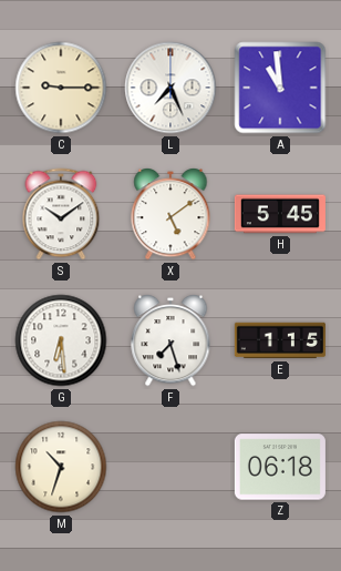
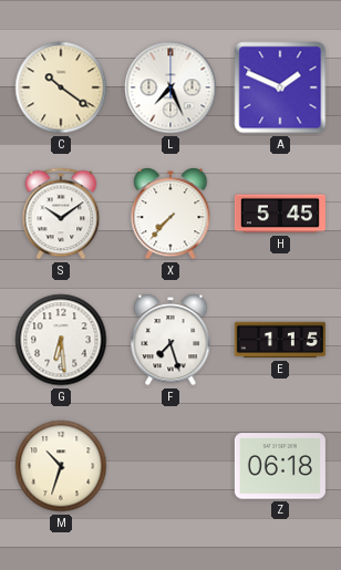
C: 9:15 -> 10:21
A: 10:59 -> 1:49
X: 5:09 -> 7:37
